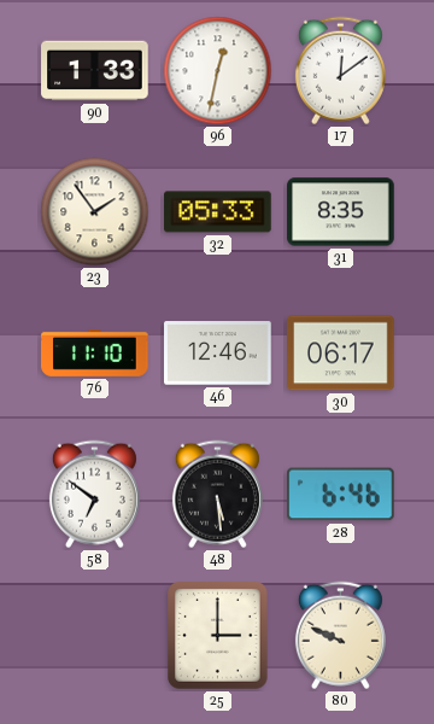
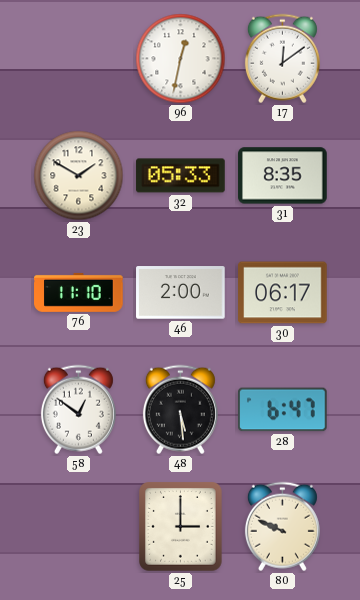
90: 1:33 -> none
23: 1:54 -> 1:50
46: 12:46 -> 2:00
58: 6:51 -> 12:51
28: 6:46 -> 6:47
